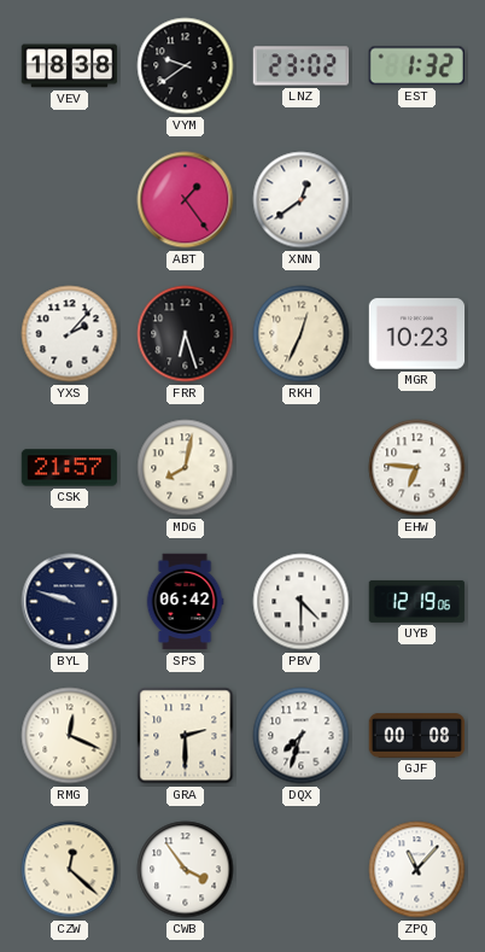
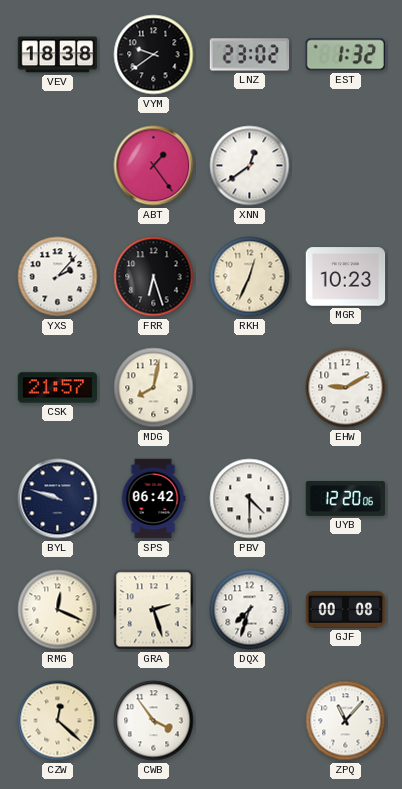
EHW: 6:46 -> 9:10
UYB: 12:19 -> 12:20
GRA: 2:30 -> 2:27
